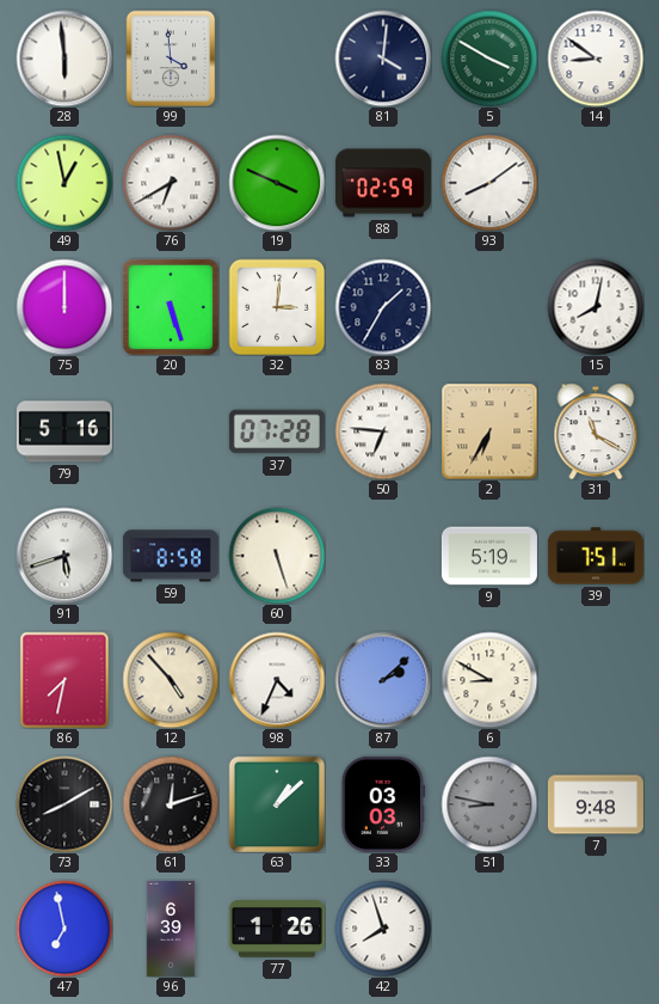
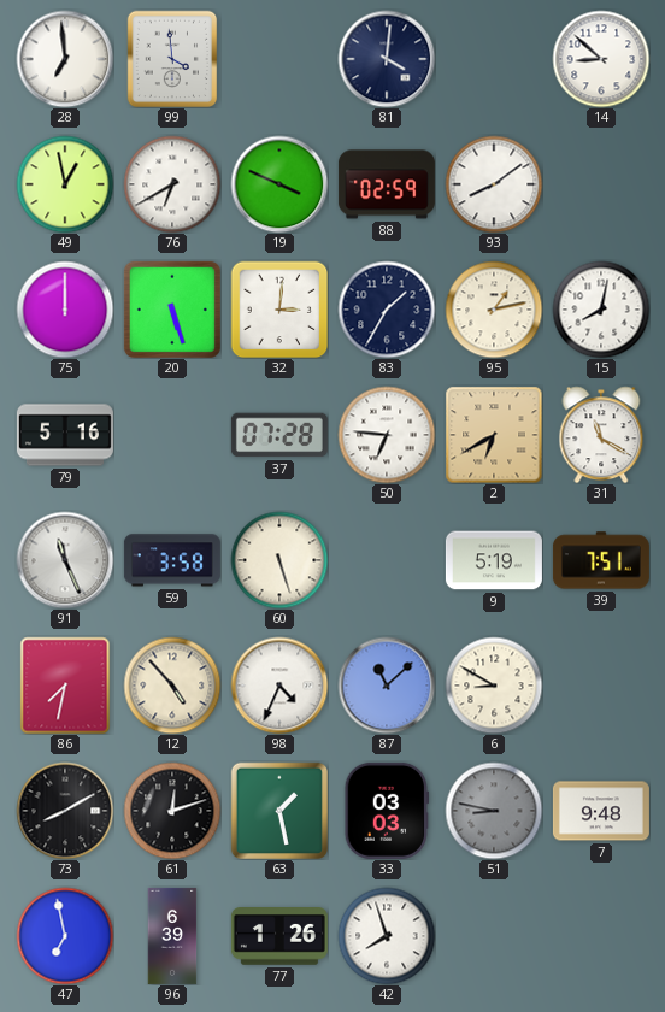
28: 5:59 -> 6:59
5: 3:50 -> none
14: 8:51 -> 8:52
95: none -> 1:13
2: 6:35 -> 6:40
91: 5:42 -> 11:26
59: 8:58 -> 3:58
87: 2:08 -> 11:08
63: 1:08 -> 1:28
